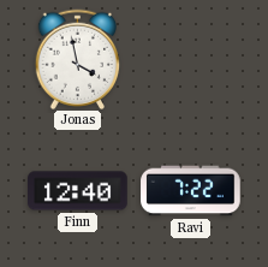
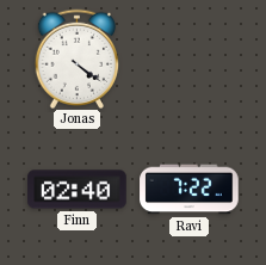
Jonas: 3:58 -> 4:21
Finn: 12:40 -> 02:40
